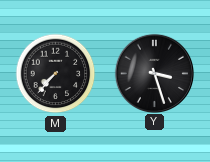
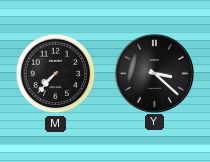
Y: 3:27 -> 3:22
